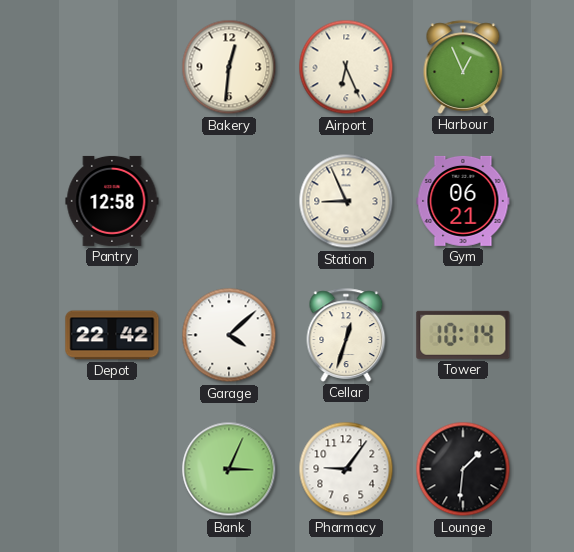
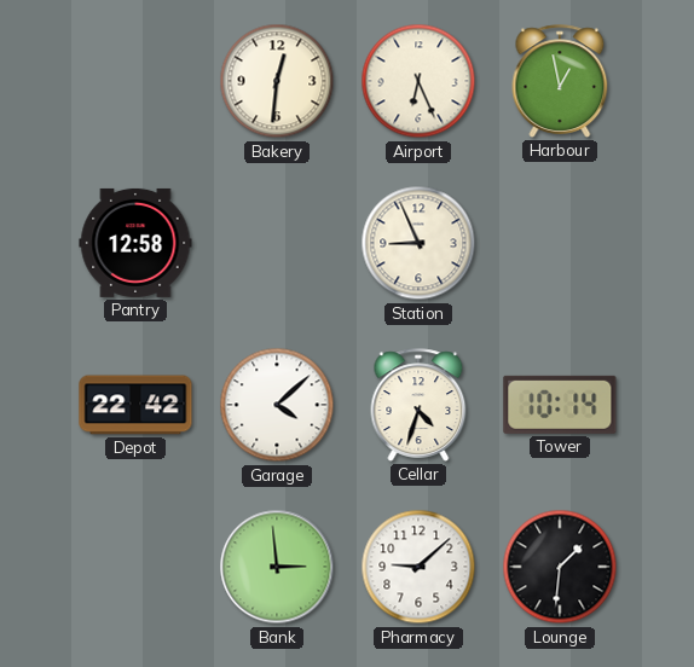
Harbour: 12:56 -> 12:58
Gym: 06:21 -> none
Cellar: 12:33 -> 4:33
Bank: 3:04 -> 2:59
Pharmacy: 9:06 -> 9:08
